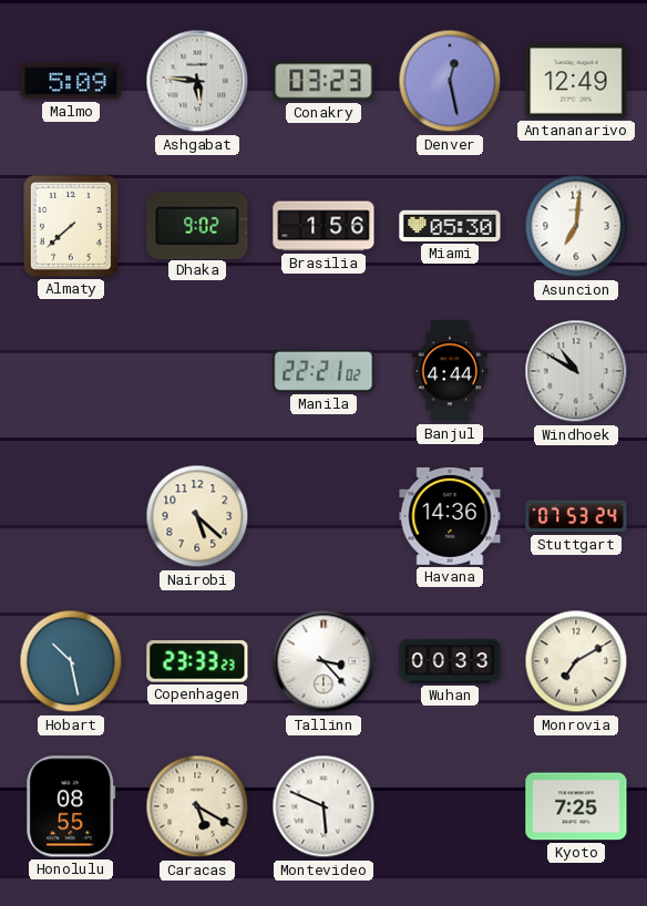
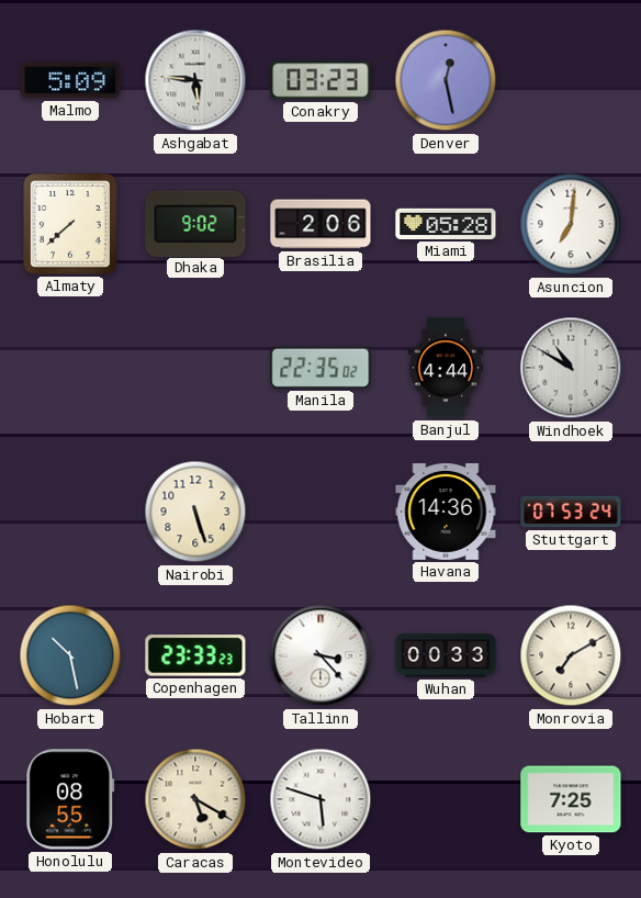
Antananarivo: 12:49 -> none
Brasilia: 1:56 -> 2:06
Miami: 05:30 -> 05:28
Manila: 22:21 -> 22:35
Nairobi: 5:22 -> 5:27
Montevideo: 5:49 -> 5:48
